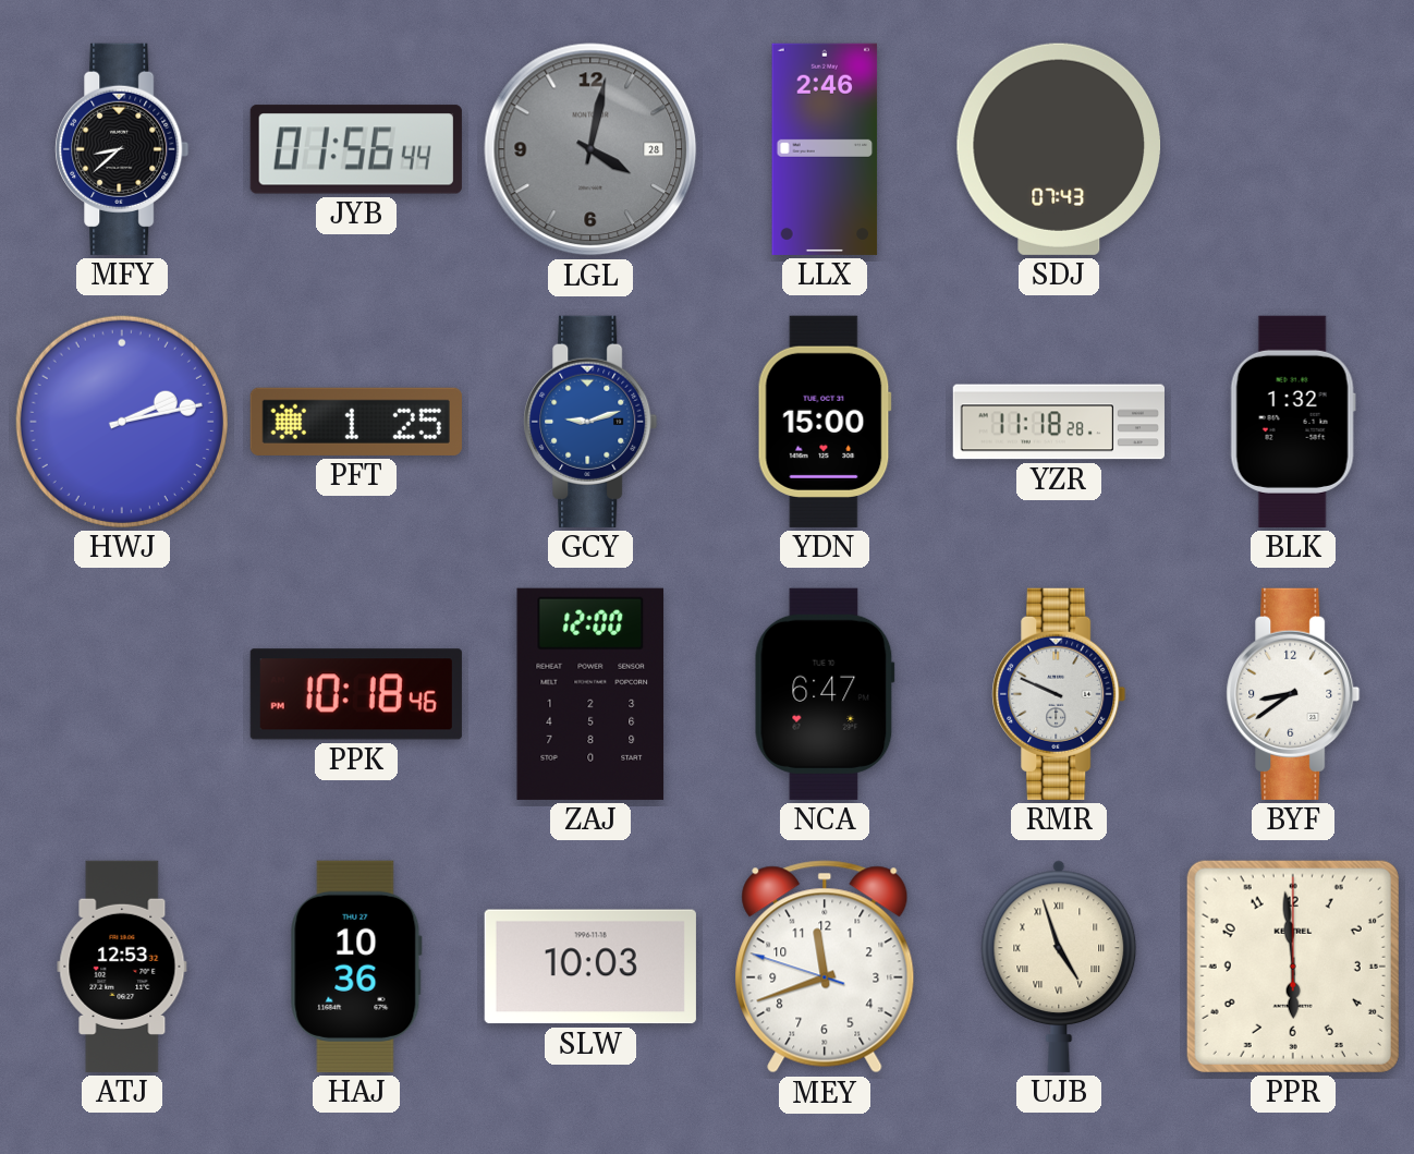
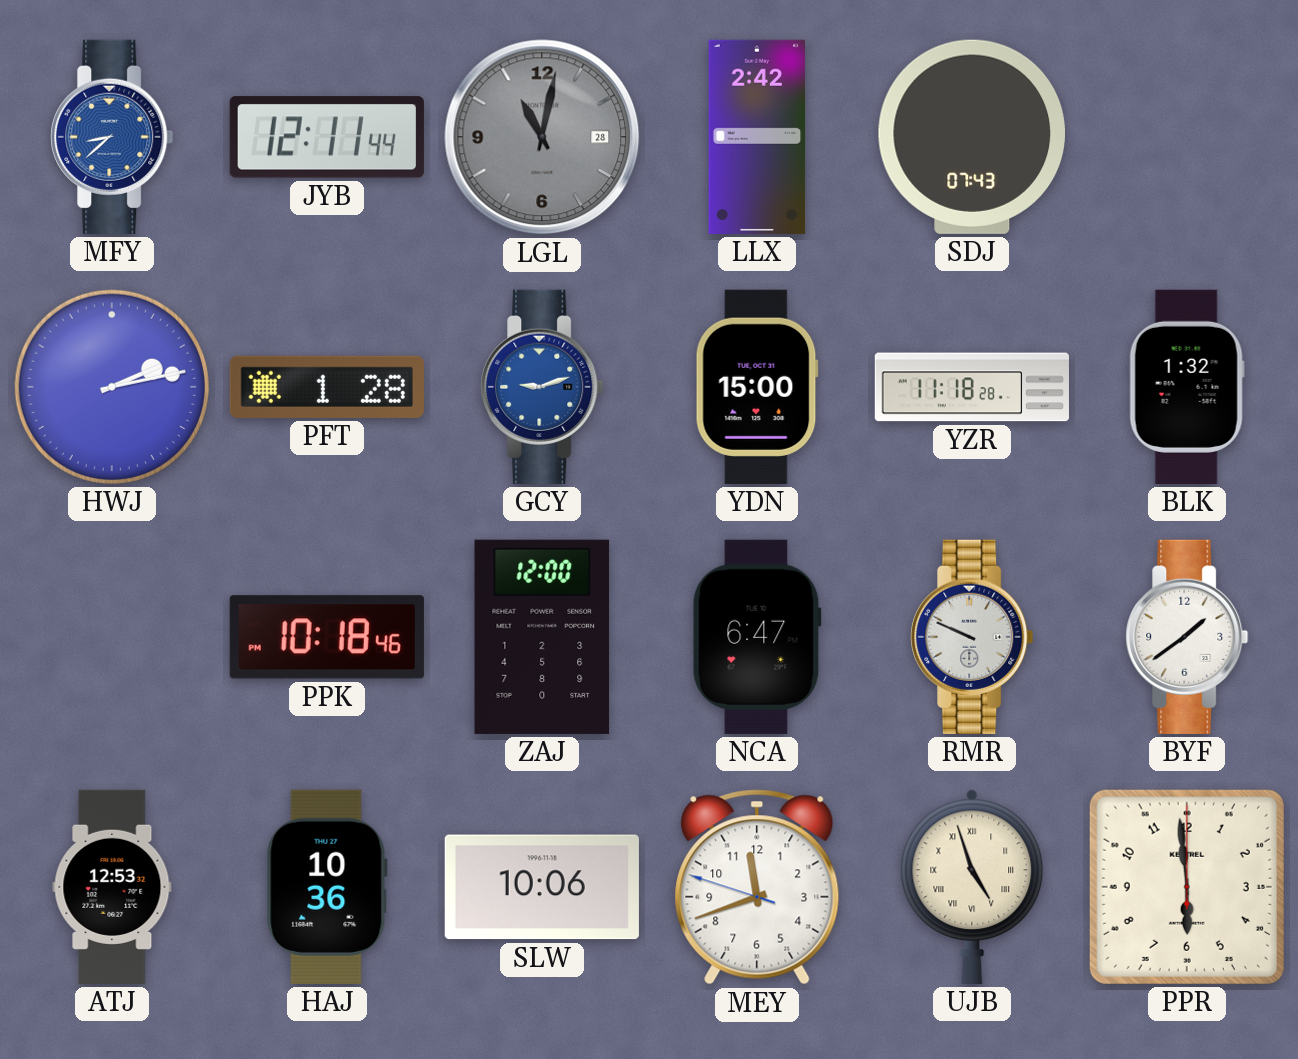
MFY dial: black -> blue
JYB: 01:56 -> 12:11
LGL: 4:02 -> 11:02
LLX: 2:46 -> 2:42
PFT: 1:25 -> 1:28
BYF: 8:39 -> 1:39
SLW: 10:03 -> 10:06
